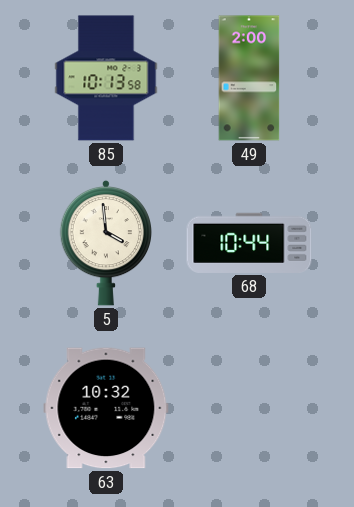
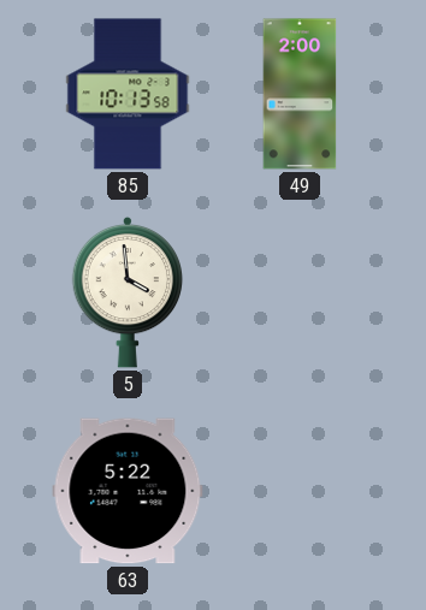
68: 10:44 -> none
63: 10:32 -> 5:22
